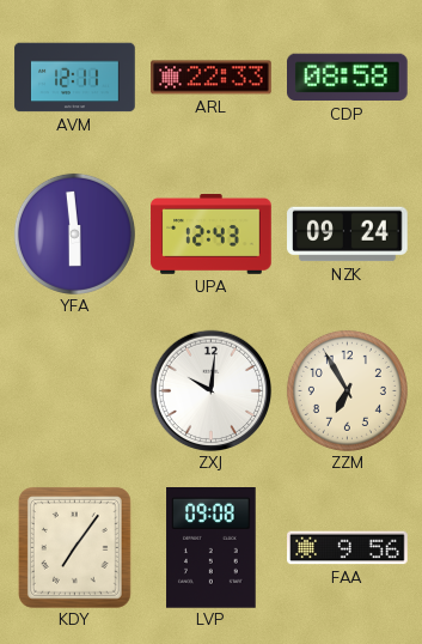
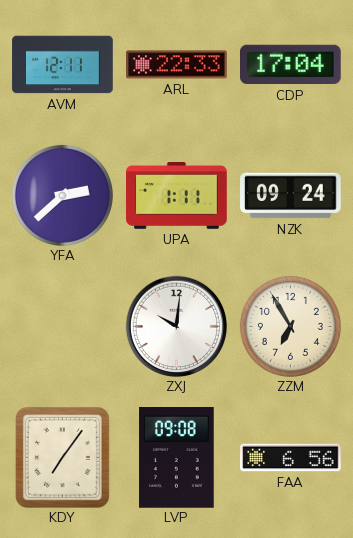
CDP: 08:58 -> 17:04
YFA: 5:59 -> 2:38
UPA: 12:43 -> 1:11
FAA: 9:56 -> 6:56
